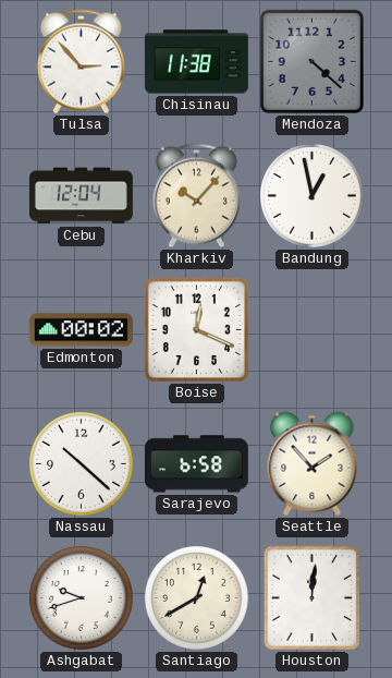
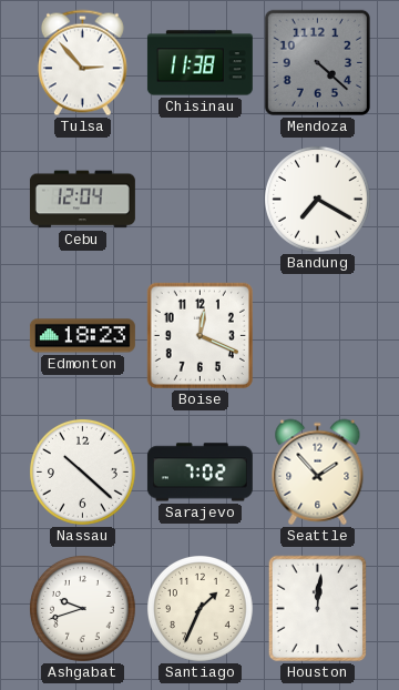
Kharkiv: 10:07 -> none
Bandung: 12:58 -> 7:20
Edmonton: 00:02 -> 18:23
Sarajevo: 6:58 -> 7:02
Santiago: 12:40 -> 1:34
